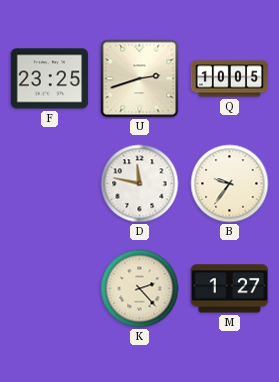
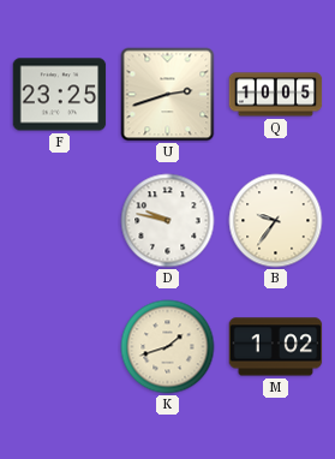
D: 11:47 -> 9:47
K: 2:23 -> 1:42
M: 1:27 -> 1:02
